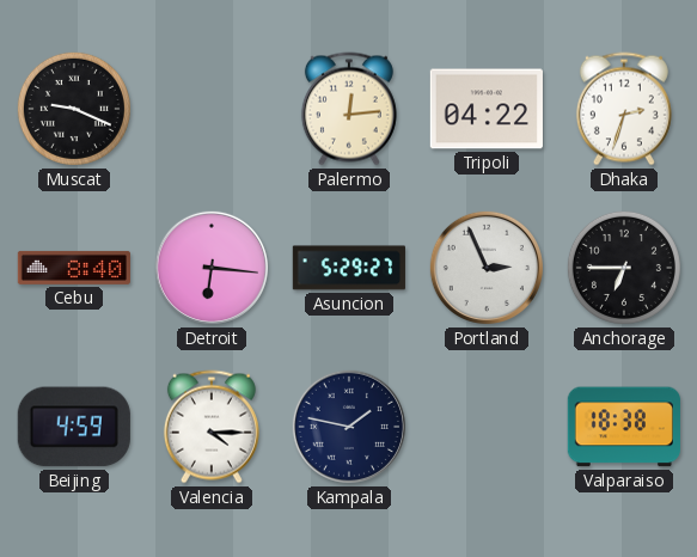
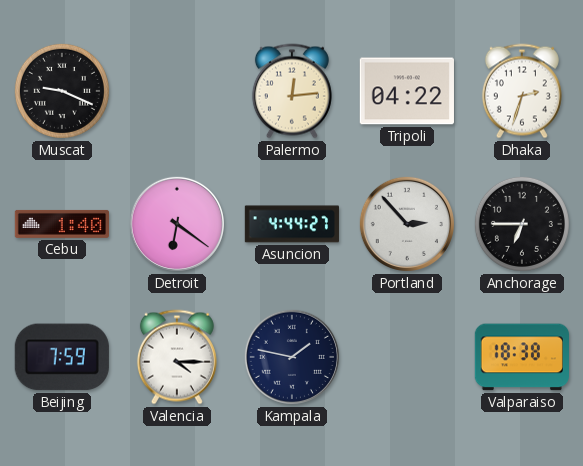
Cebu: 8:40 -> 1:40
Detroit: 6:16 -> 6:21
Asuncion: 5:29 -> 4:44
Portland: 2:56 -> 2:53
Beijing: 4:59 -> 7:59
